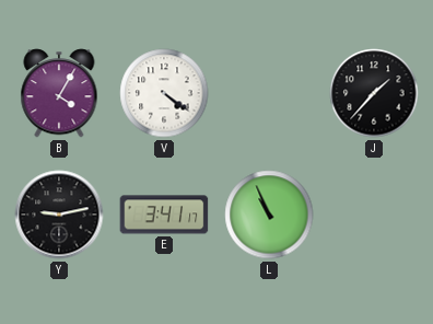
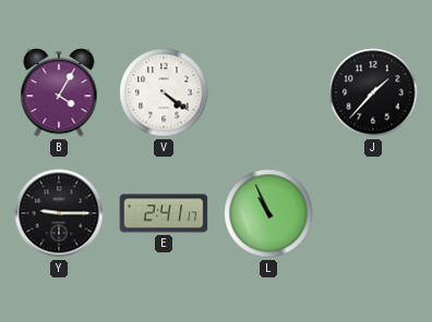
Y: 9:13 -> 9:15
E: 3:41 -> 2:41
